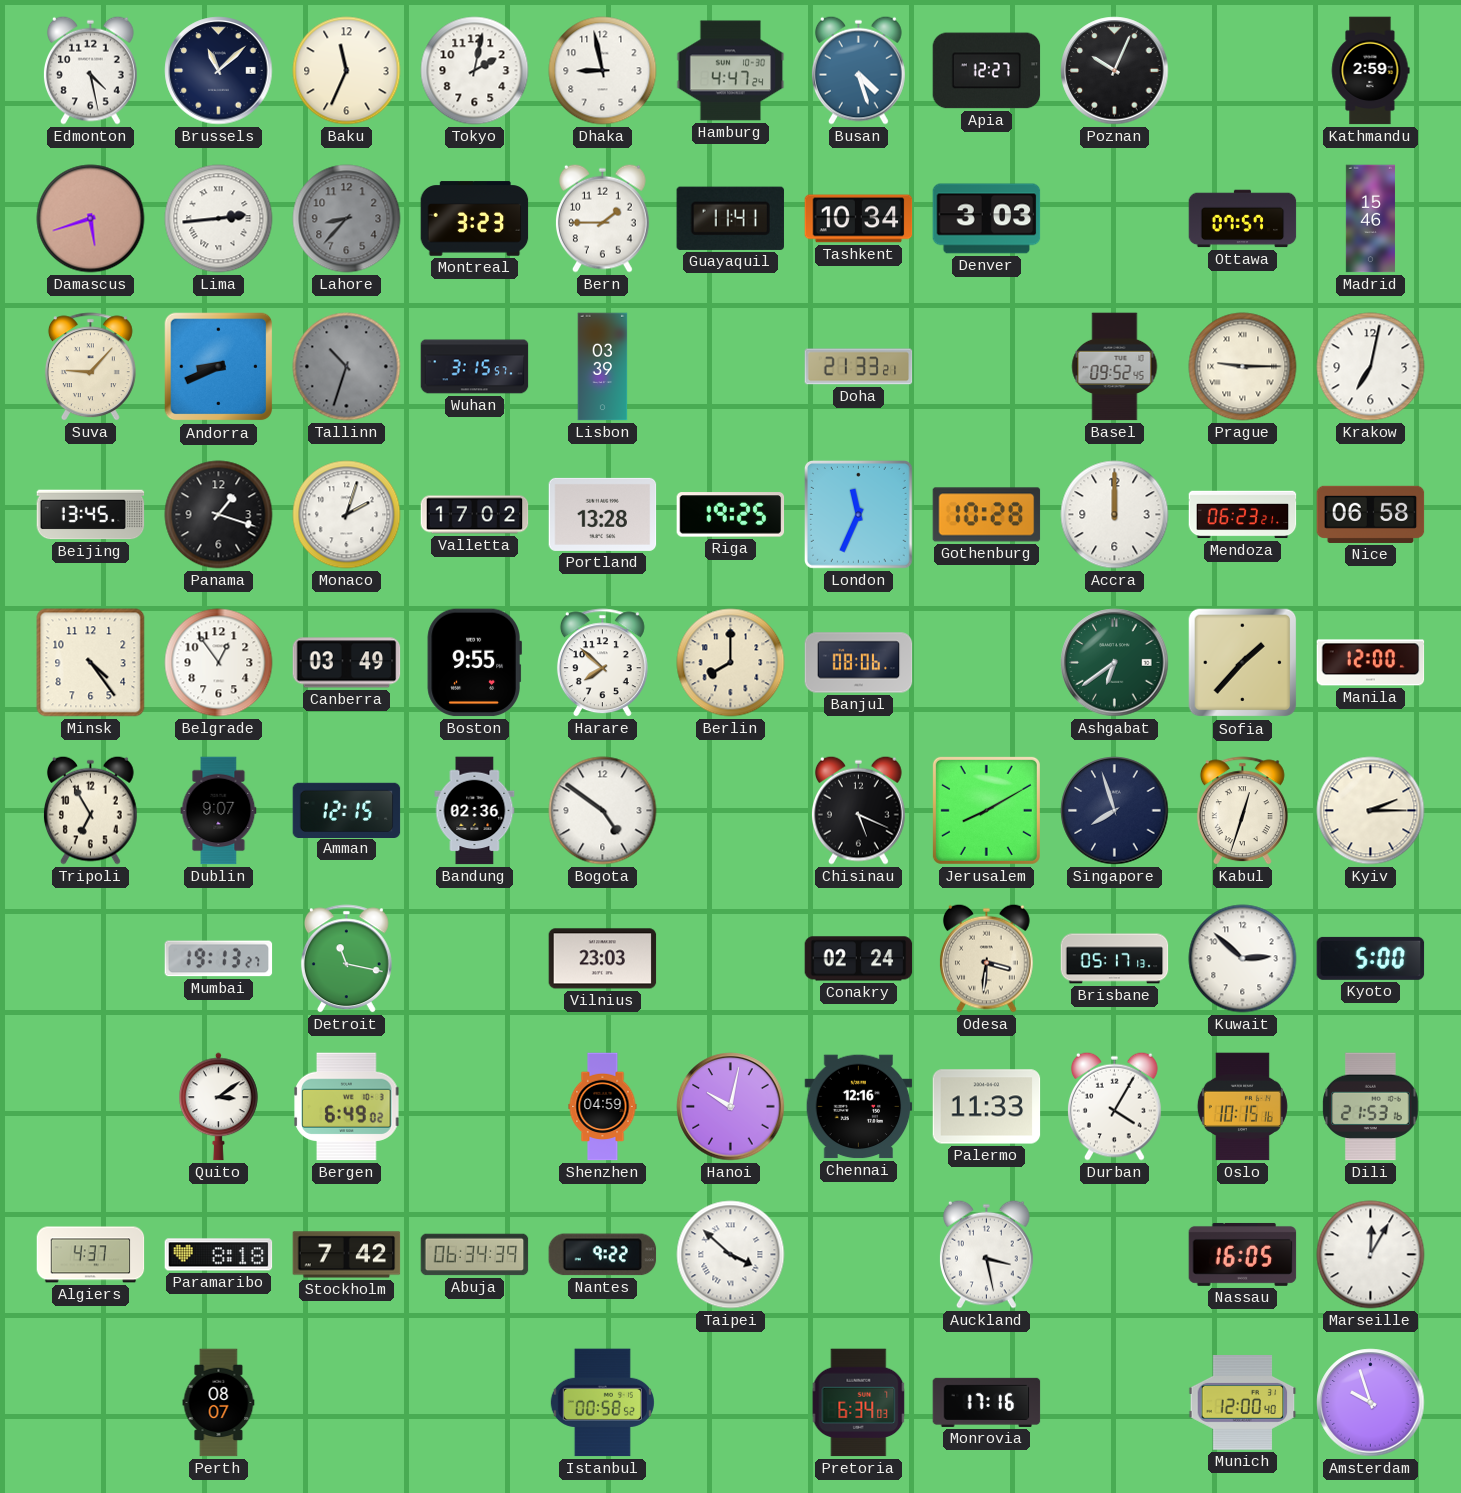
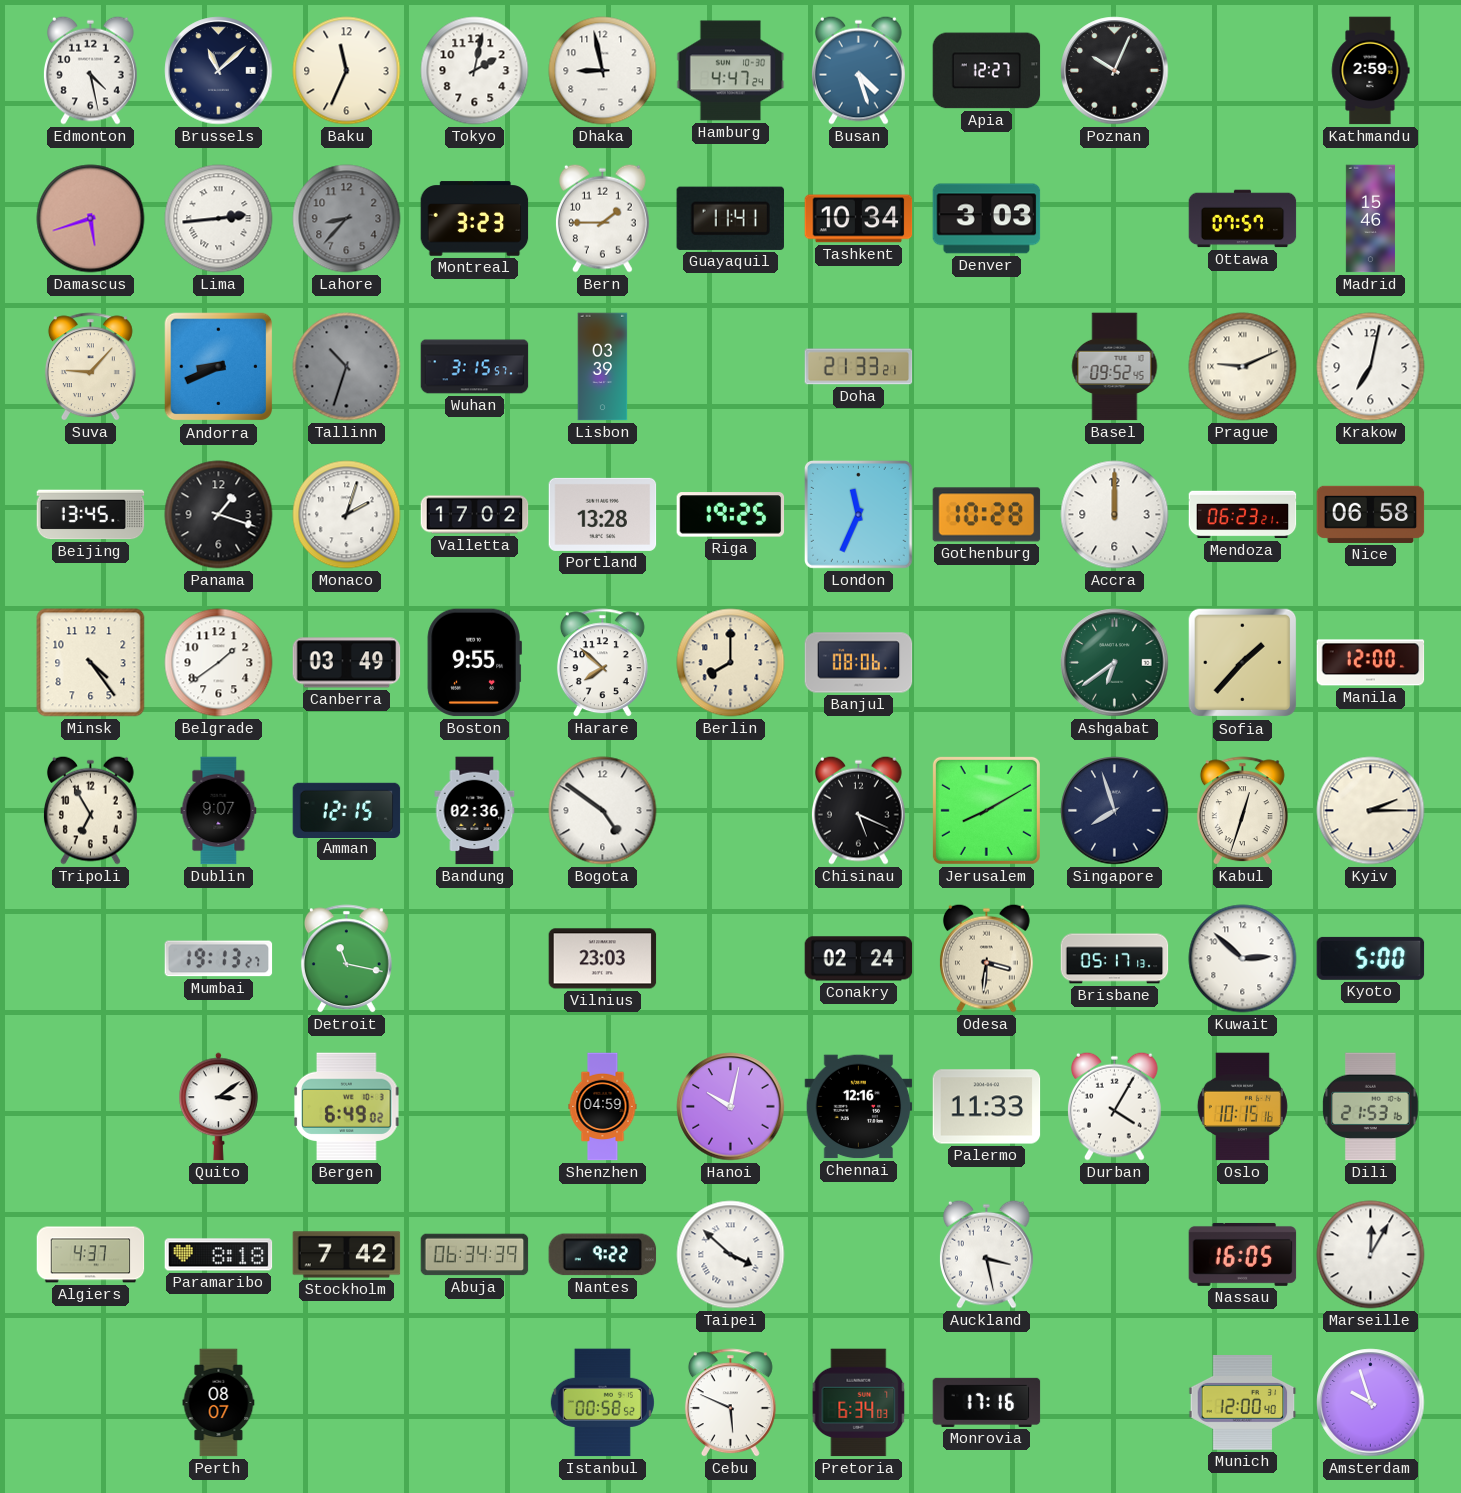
Prague: 9:15 -> 9:11
Belgrade: 12:54 -> 1:39
Cebu: none -> 5:49
